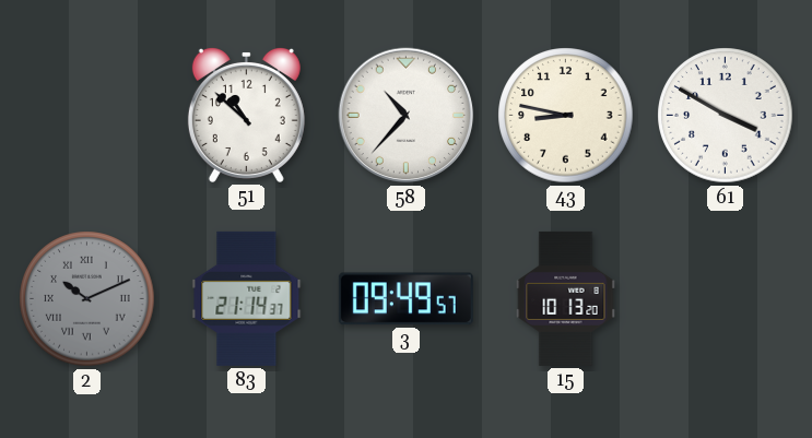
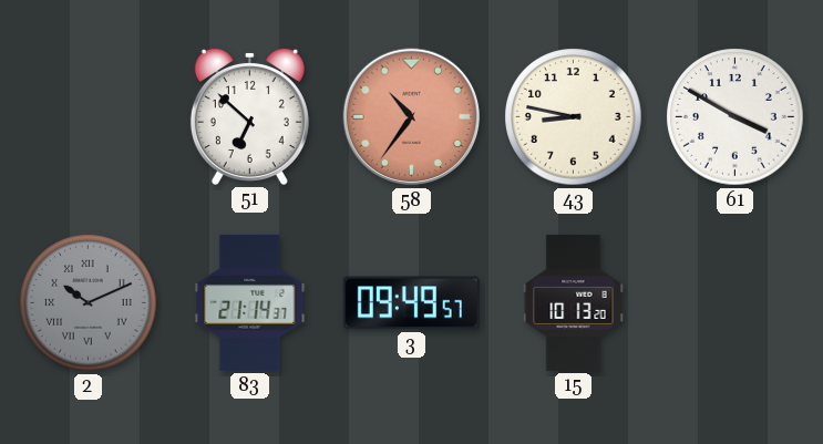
51: 10:52 -> 6:52
58: 10:37 -> 10:36
58 dial: white -> salmon
